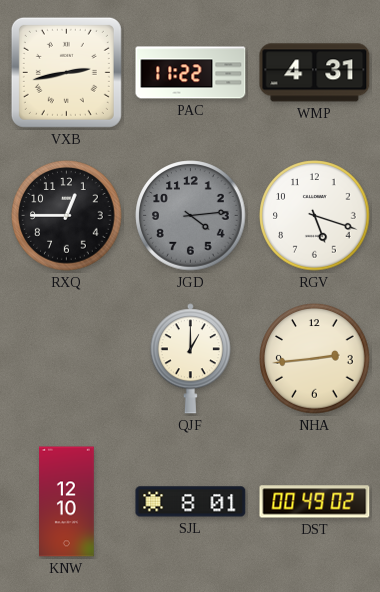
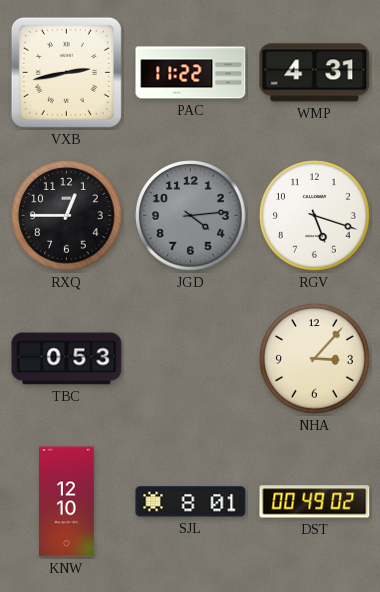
TBC: none -> 0:53
QJF: 1:00 -> none
NHA: 2:44 -> 3:07
